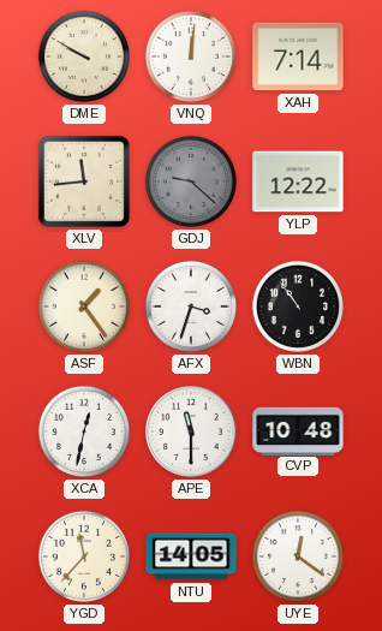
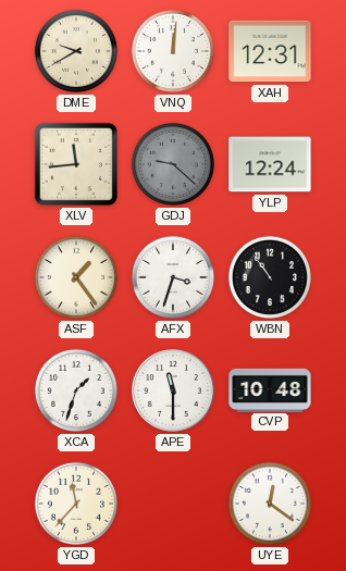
DME: 9:50 -> 9:40
XAH: 7:14 -> 12:31
YLP: 12:22 -> 12:24
XCA: 12:32 -> 1:33
NTU: 14:05 -> none
